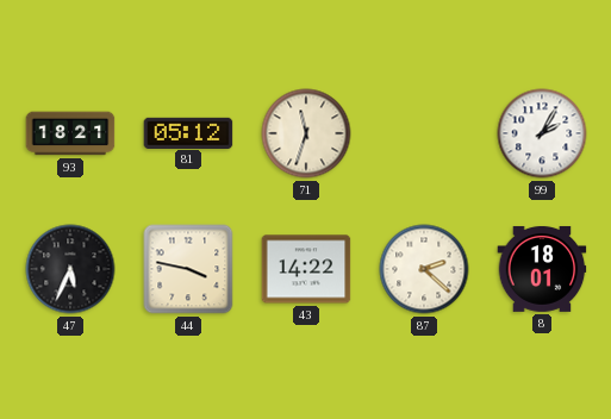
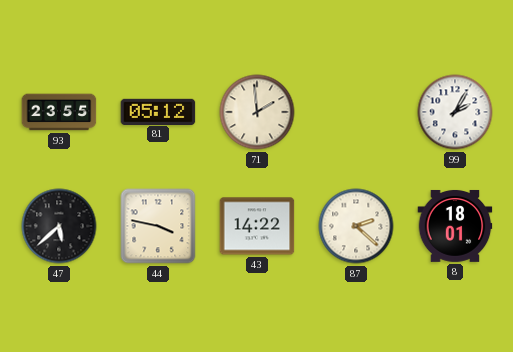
93: 18:21 -> 23:55
71: 11:33 -> 1:59
47: 5:34 -> 5:38
